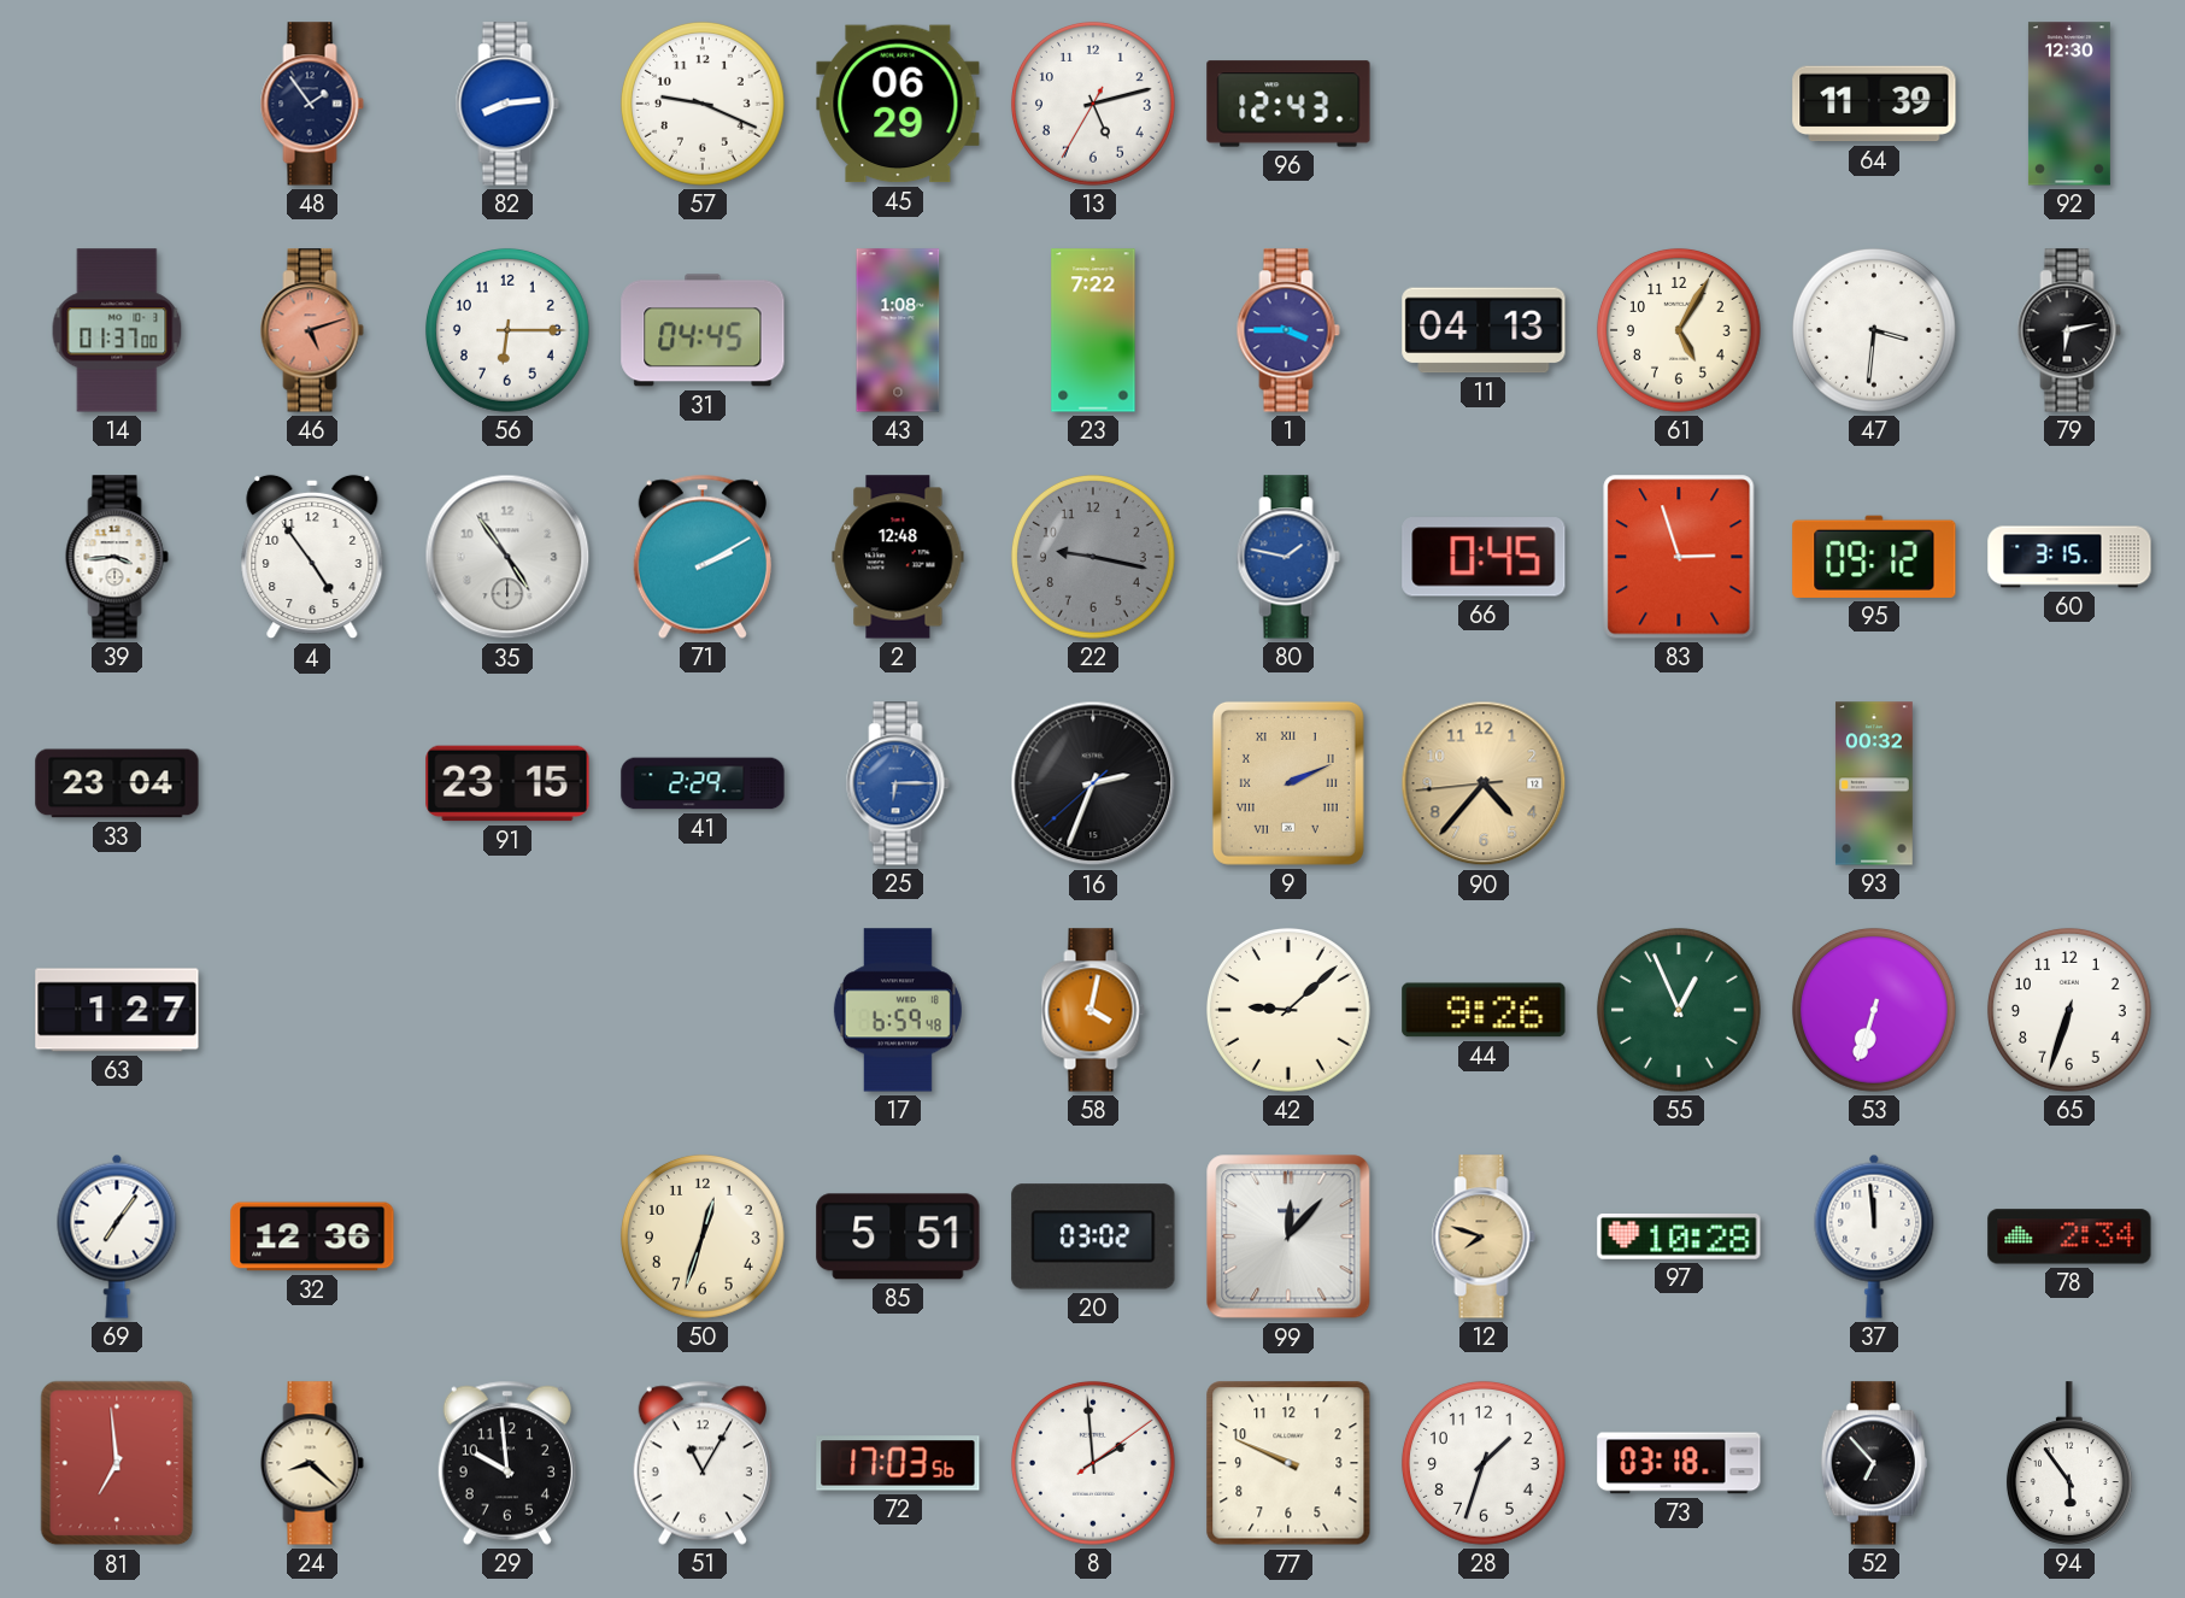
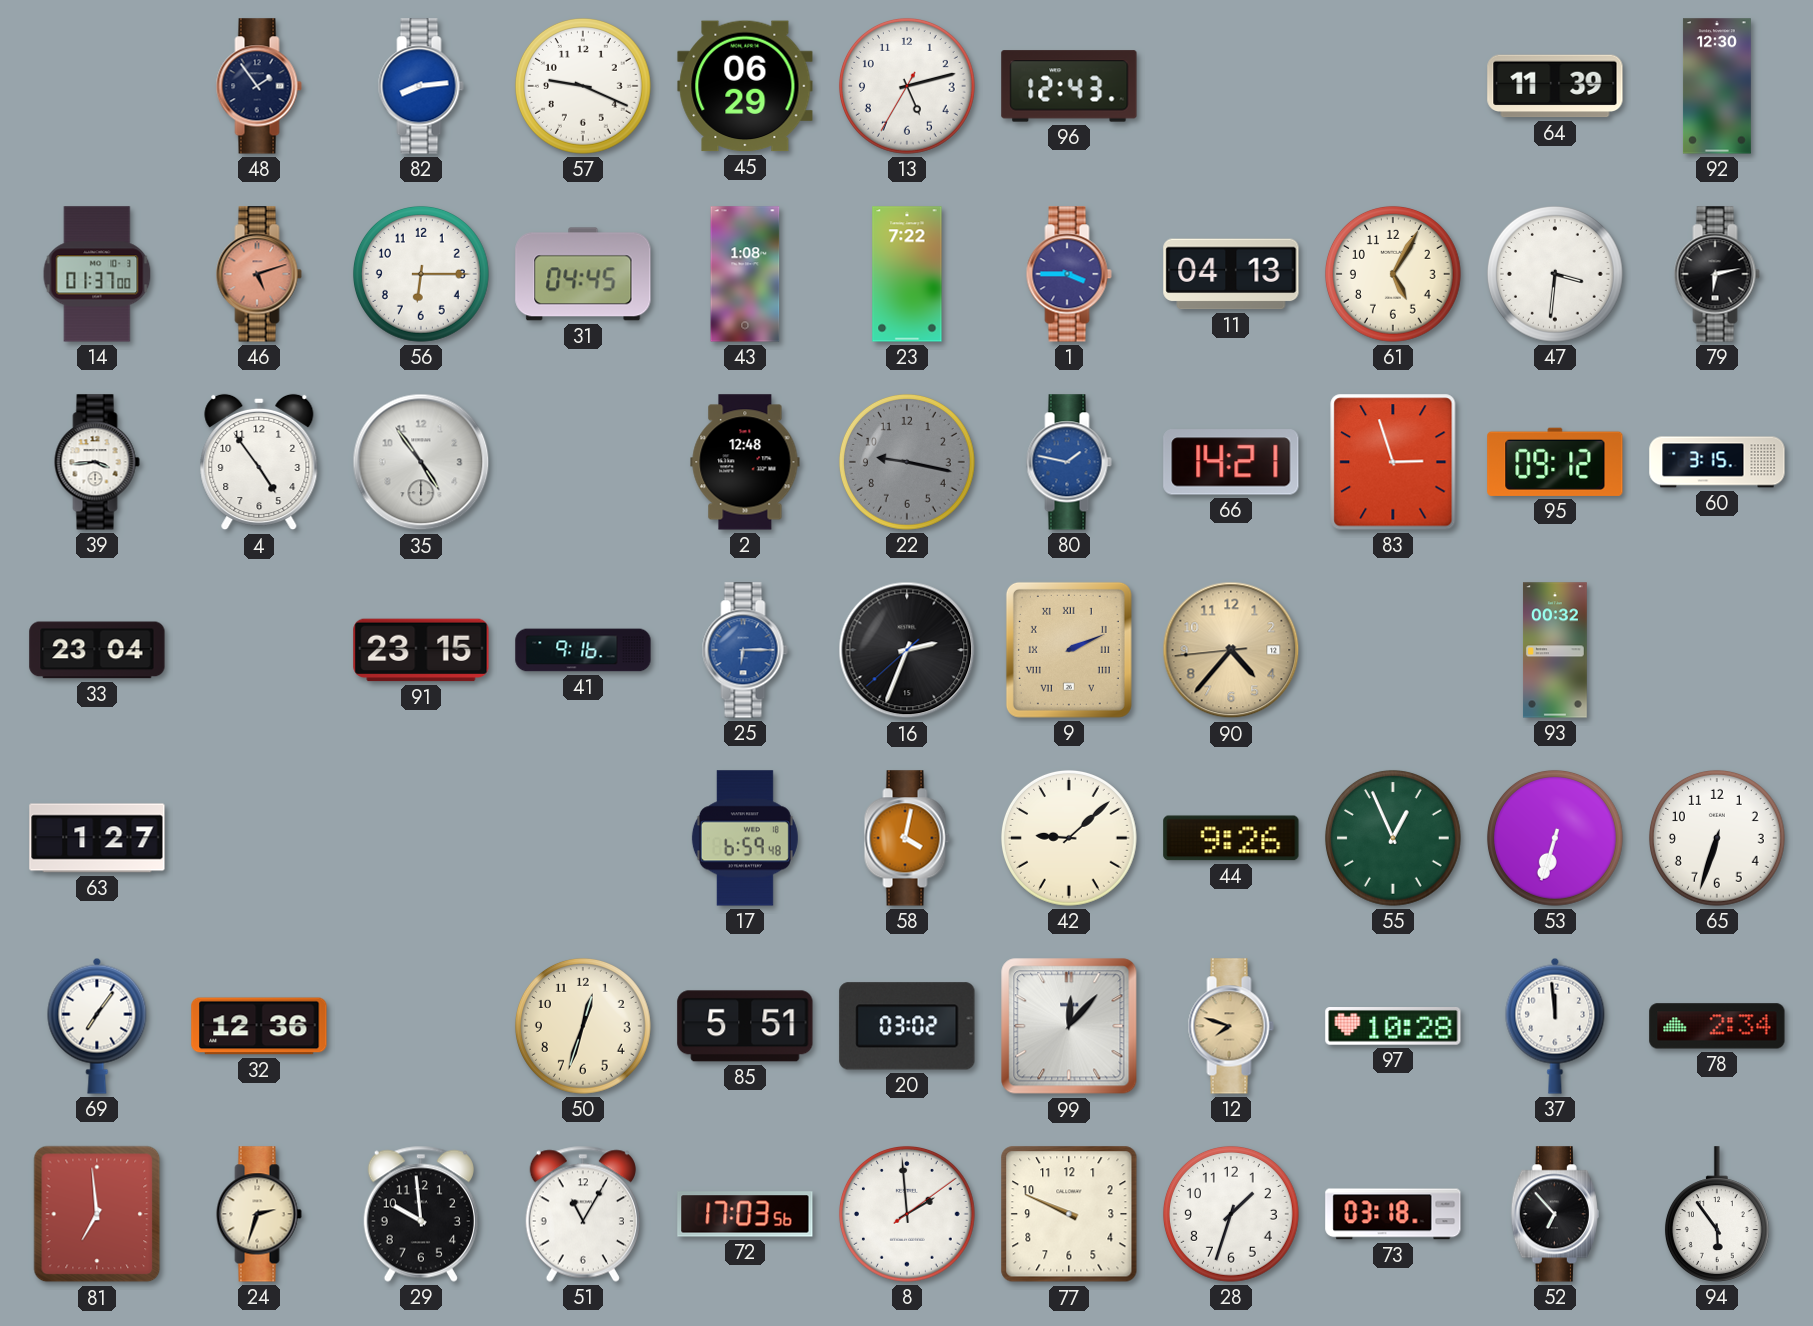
71: 2:10 -> none
66: 0:45 -> 14:21
41: 2:29 -> 9:16
24: 8:22 -> 2:33
